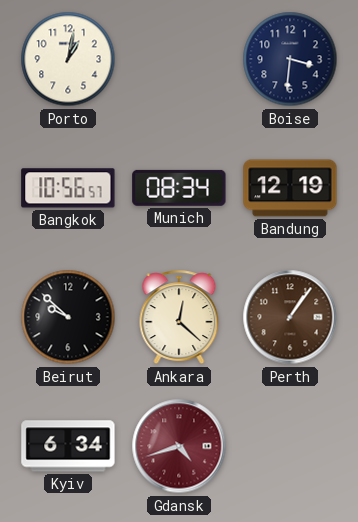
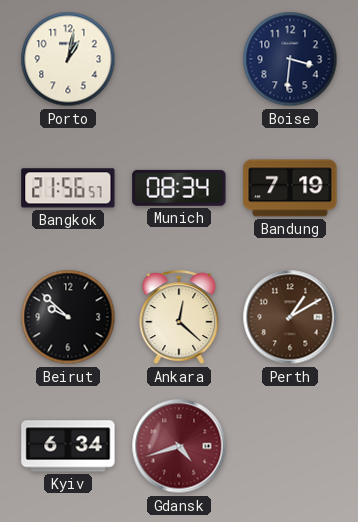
Bangkok: 10:56 -> 21:56
Bandung: 12:19 -> 7:19
Perth: 1:06 -> 1:10
